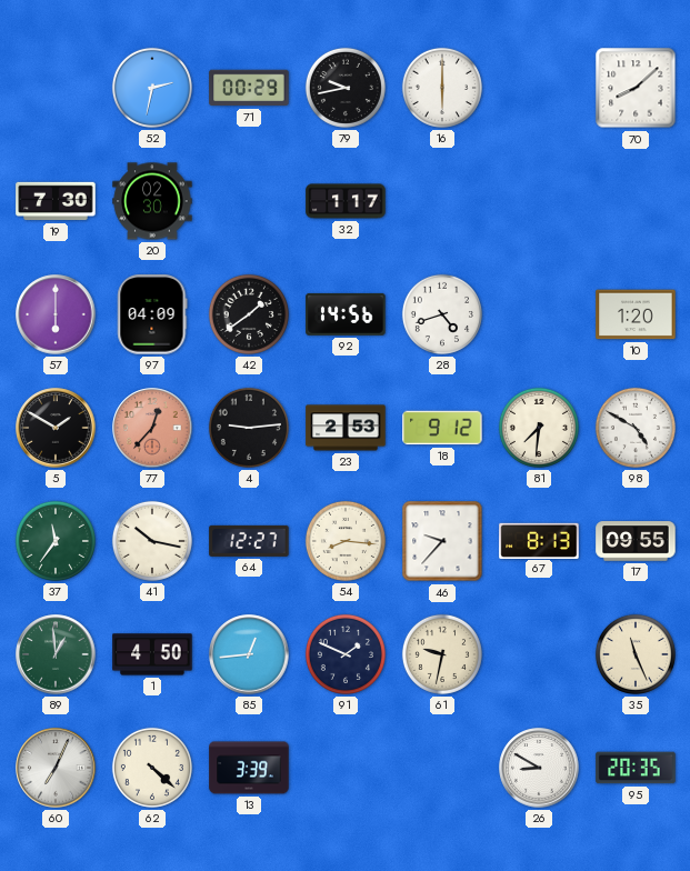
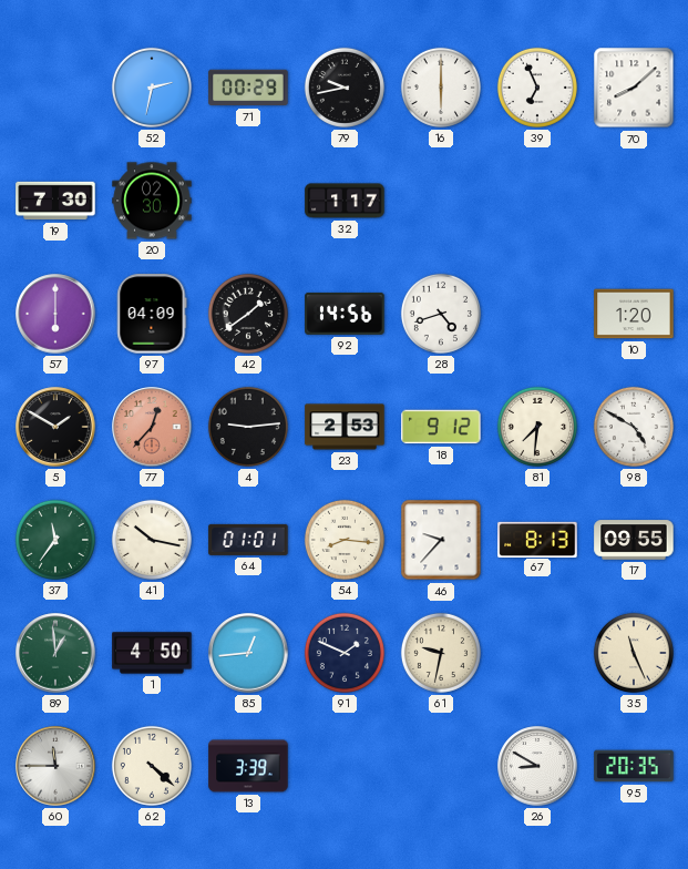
39: none -> 6:56
64: 12:27 -> 01:01
60: 7:04 -> 11:45
